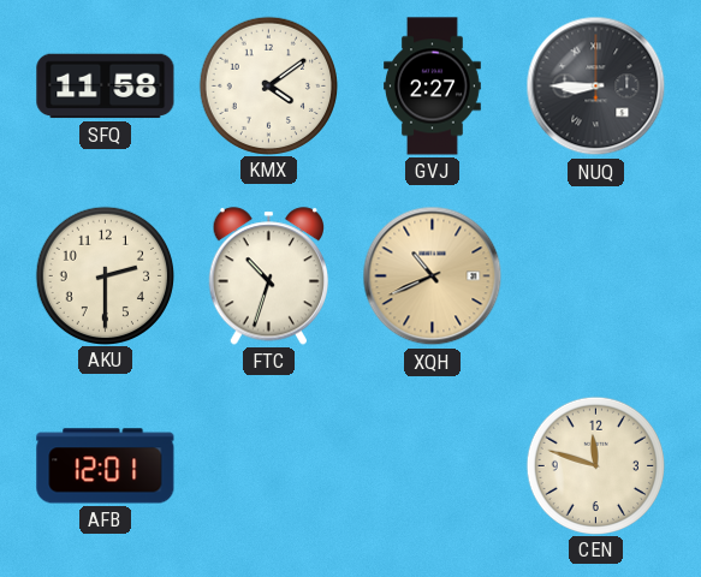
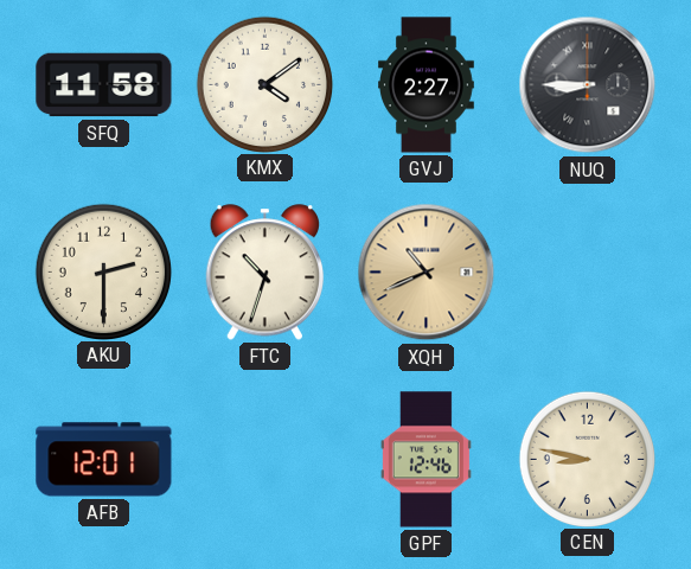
GPF: none -> 12:46
CEN: 11:48 -> 8:47
